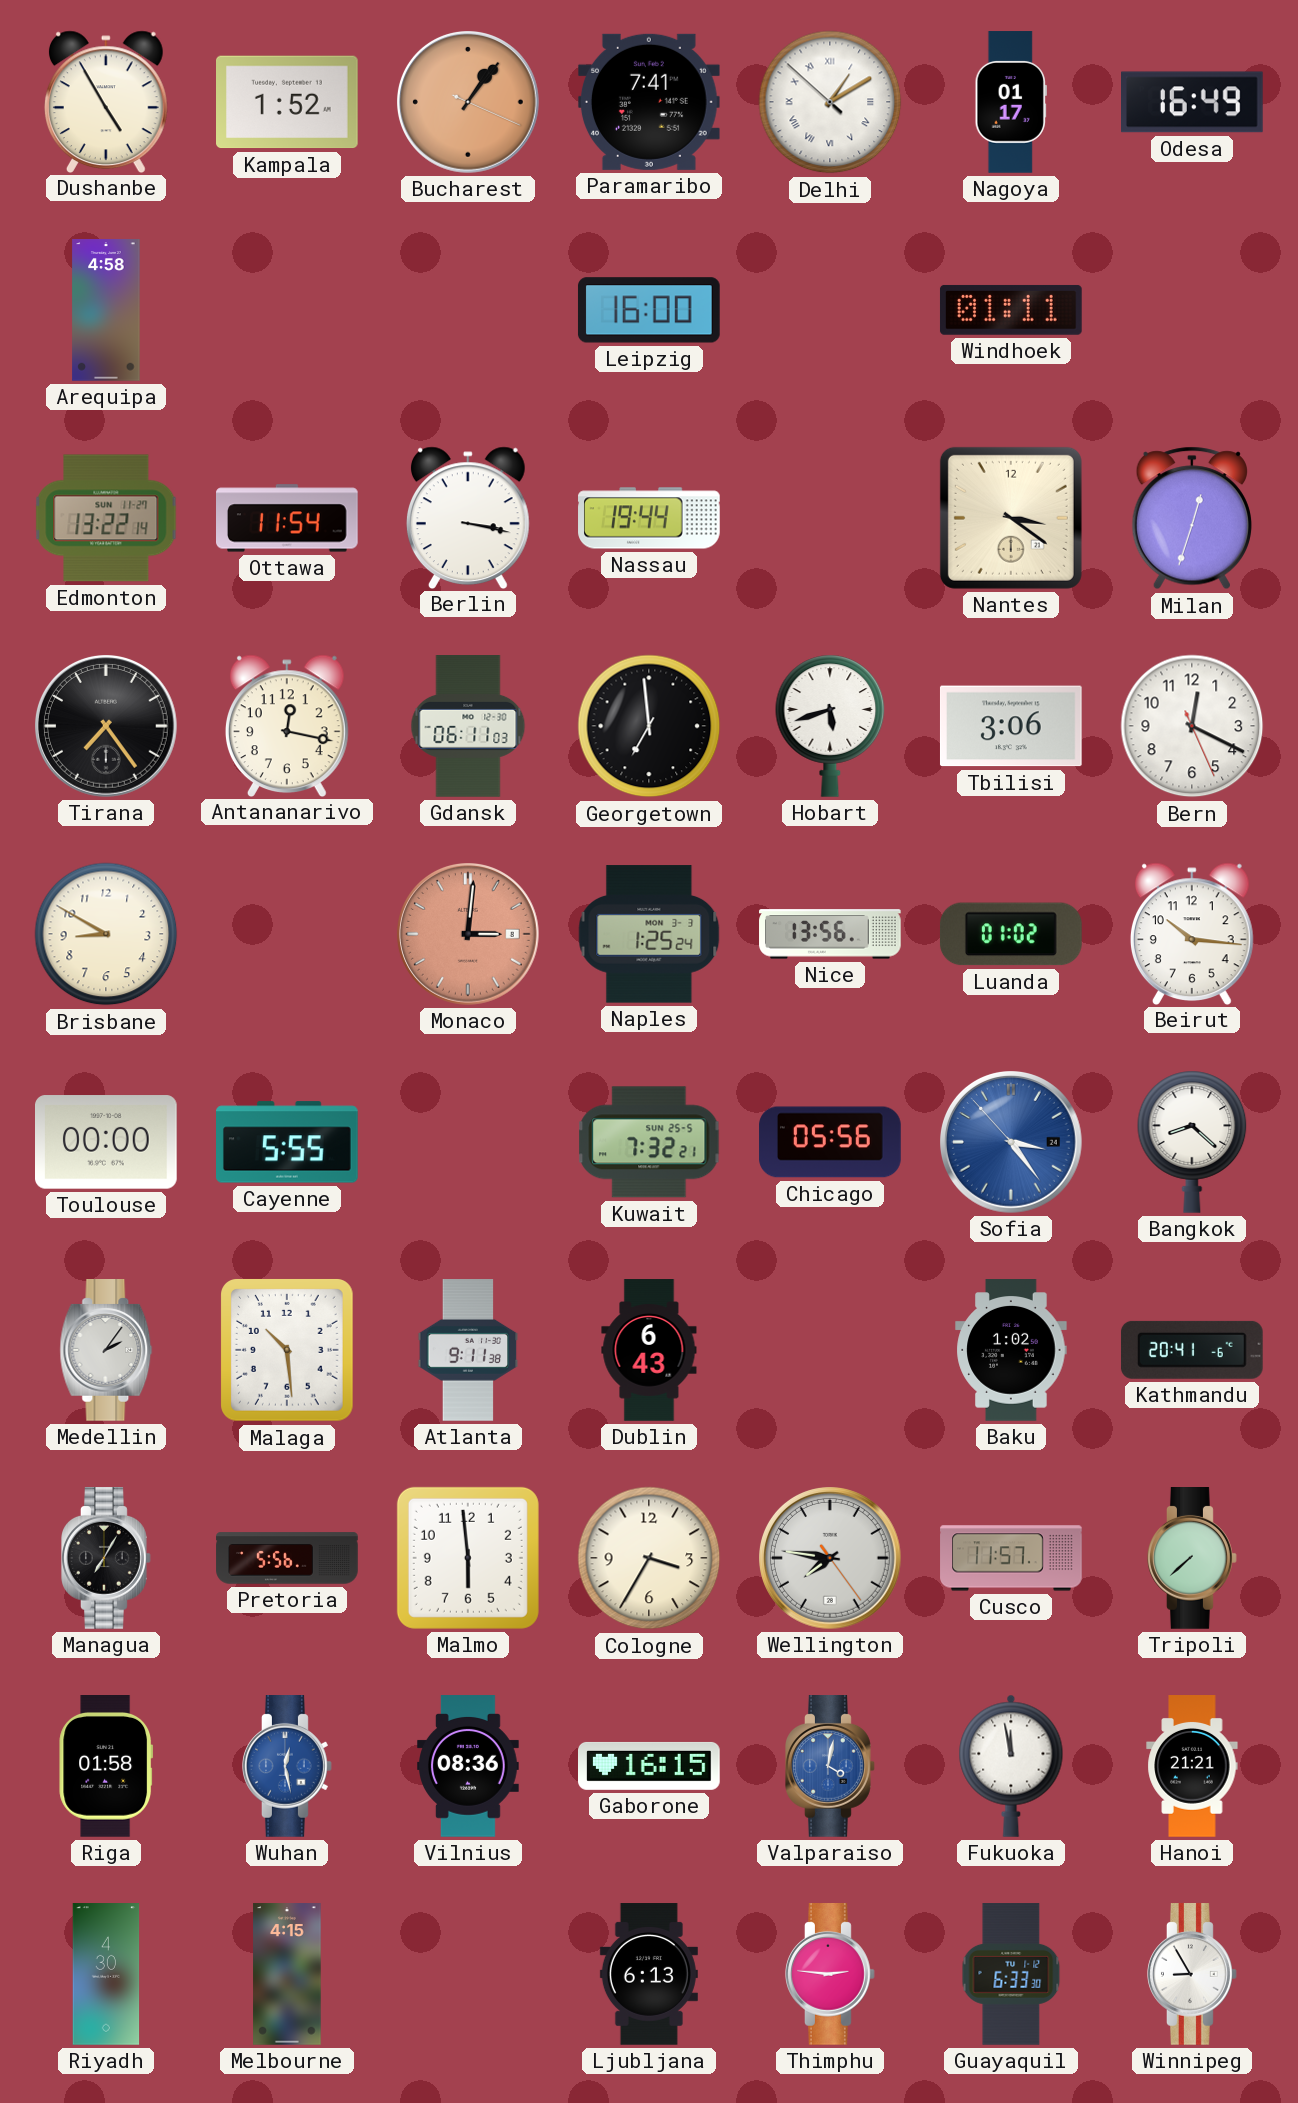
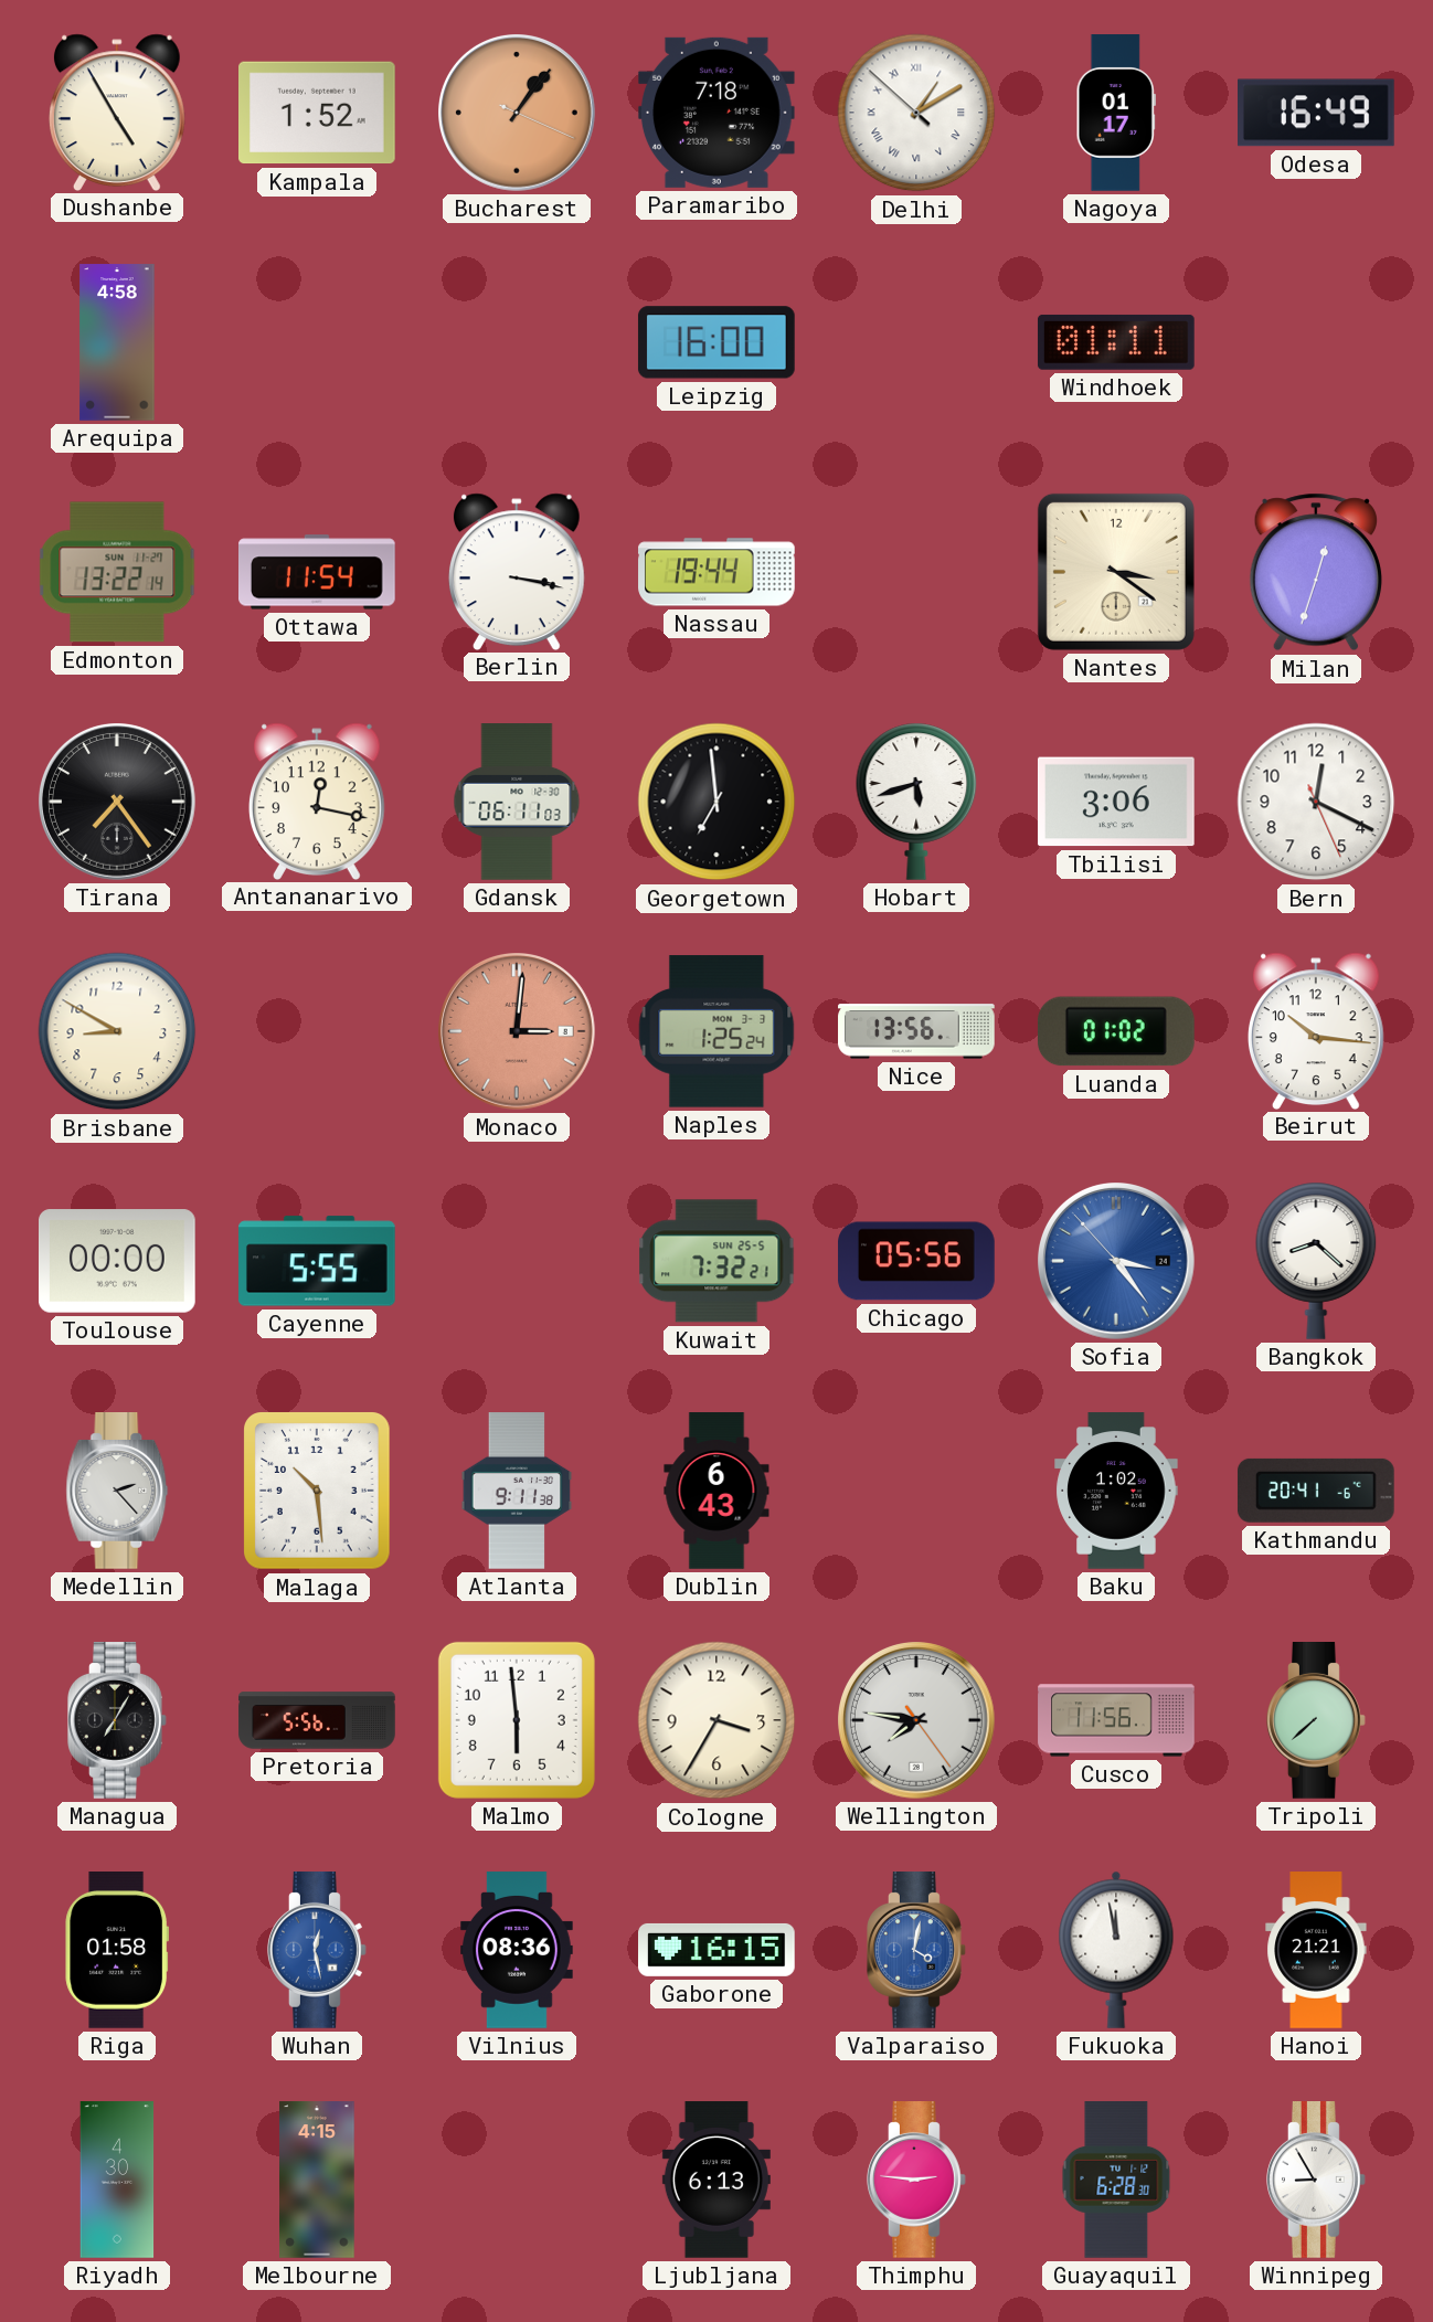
Paramaribo: 7:41 -> 7:18
Medellin: 2:06 -> 2:23
Cusco: 11:57 -> 11:56
Guayaquil: 6:33 -> 6:28
